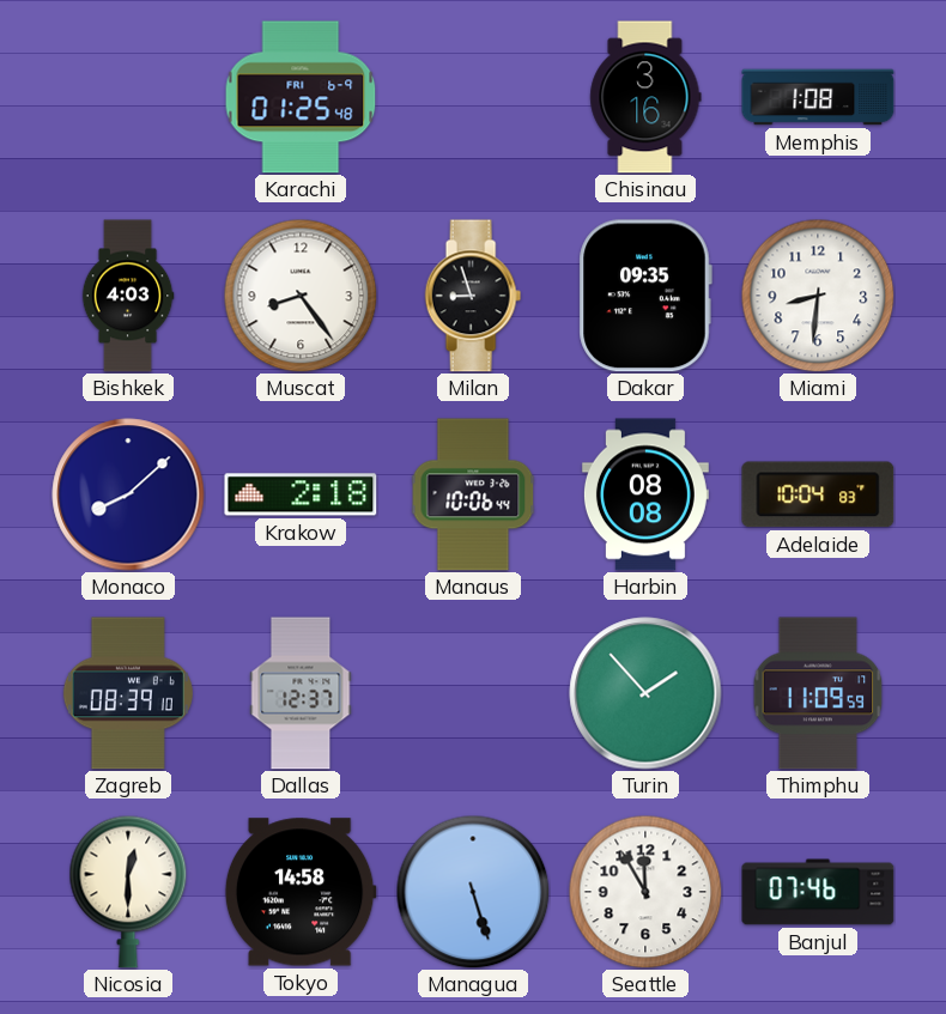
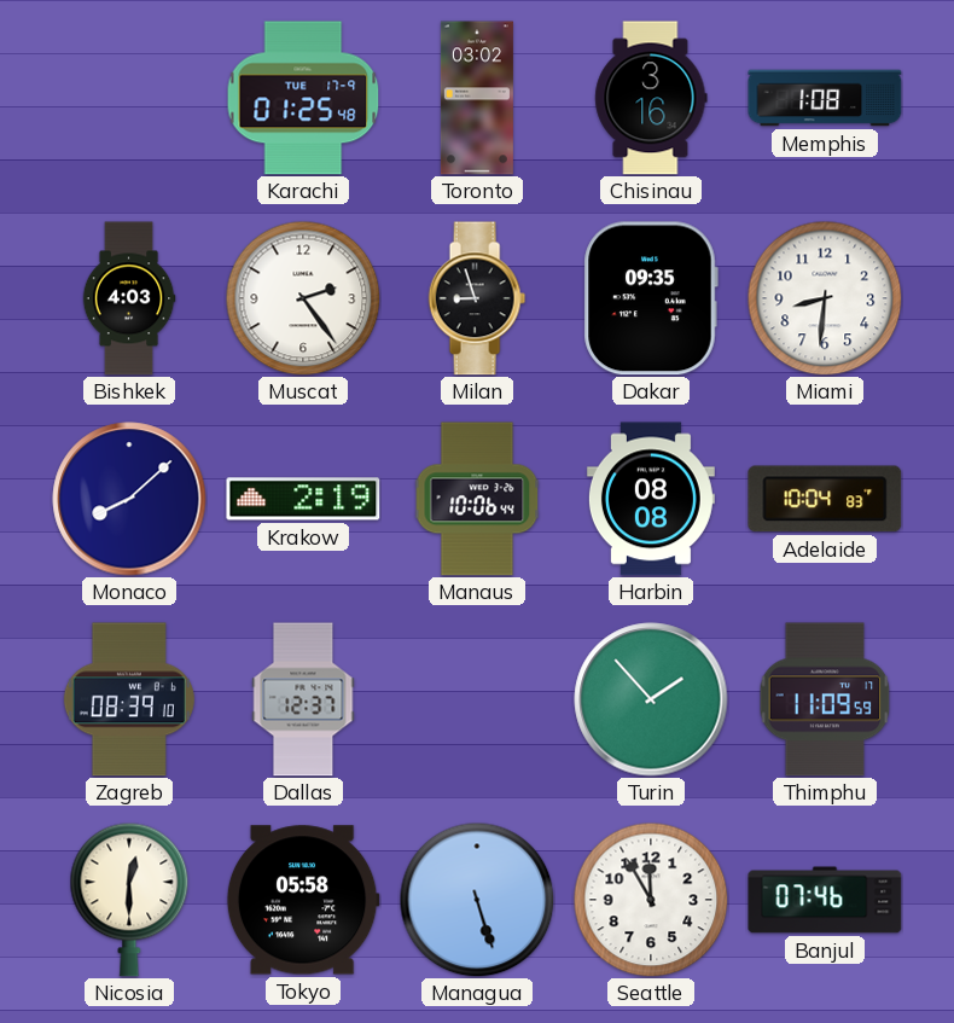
Karachi date: FRI 6-9 -> TUE 17-9
Toronto: none -> 03:02
Muscat: 8:24 -> 2:24
Krakow: 2:18 -> 2:19
Tokyo: 14:58 -> 05:58
